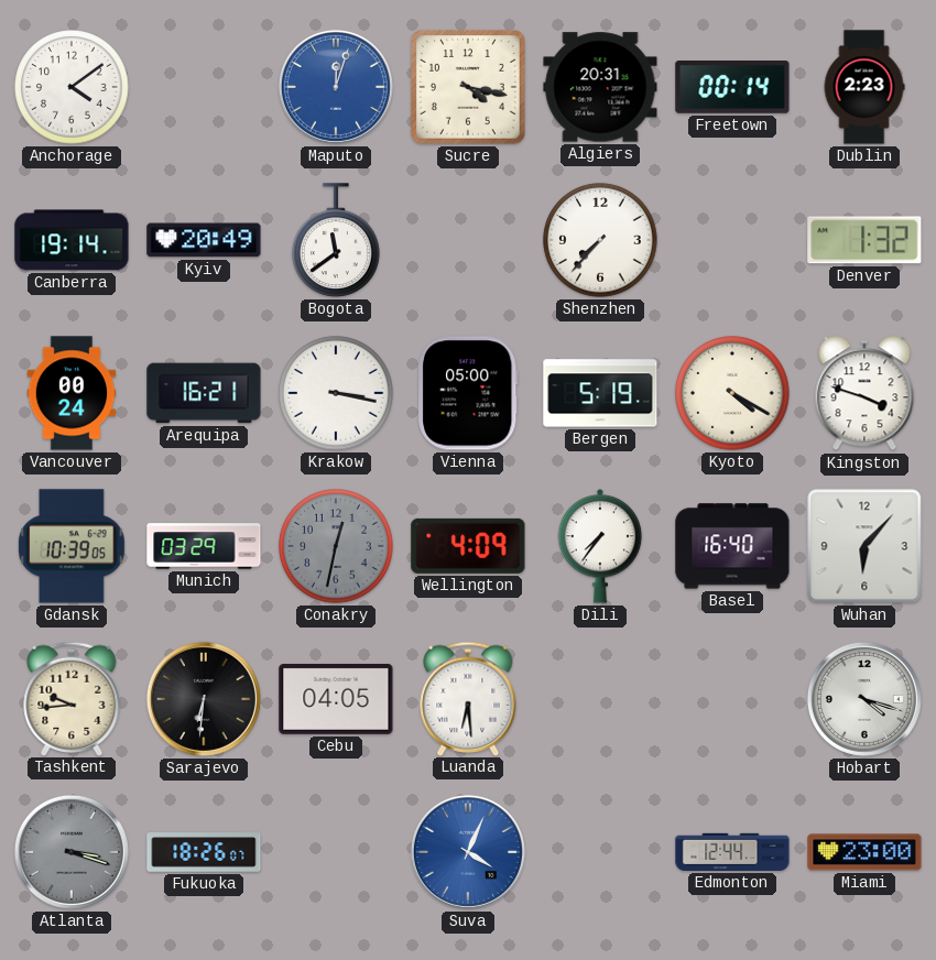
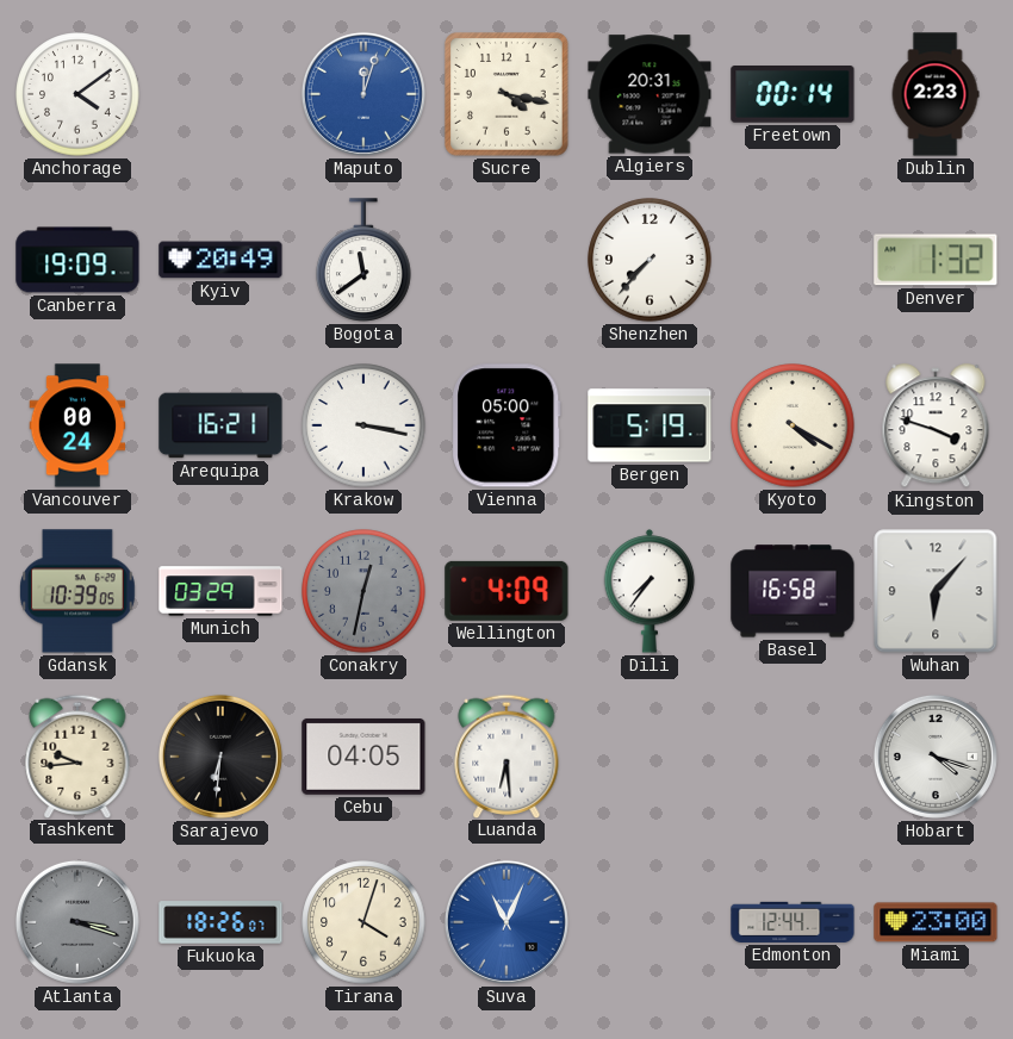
Canberra: 19:14 -> 19:09
Basel: 16:40 -> 16:58
Tirana: none -> 4:03
Suva: 4:04 -> 11:04
